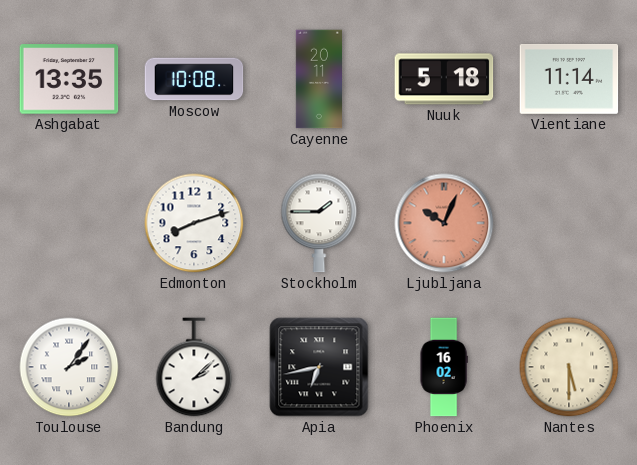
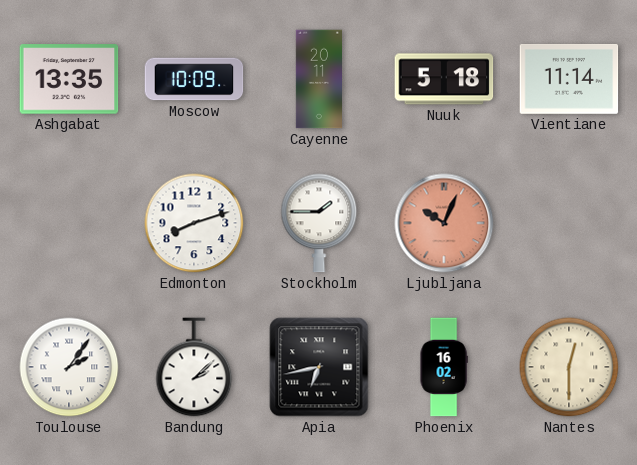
Moscow: 10:08 -> 10:09
Nantes: 5:30 -> 12:30
